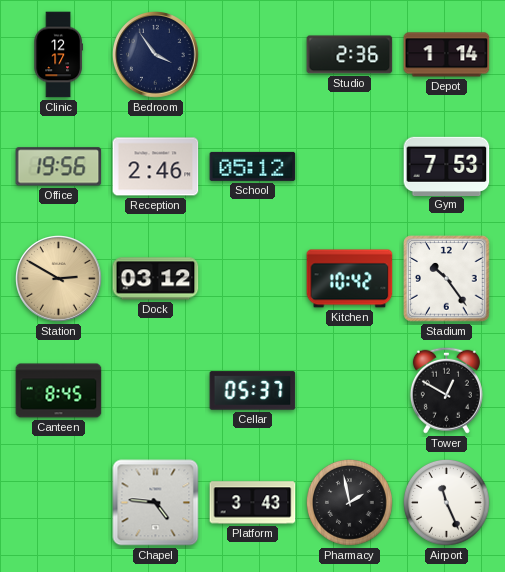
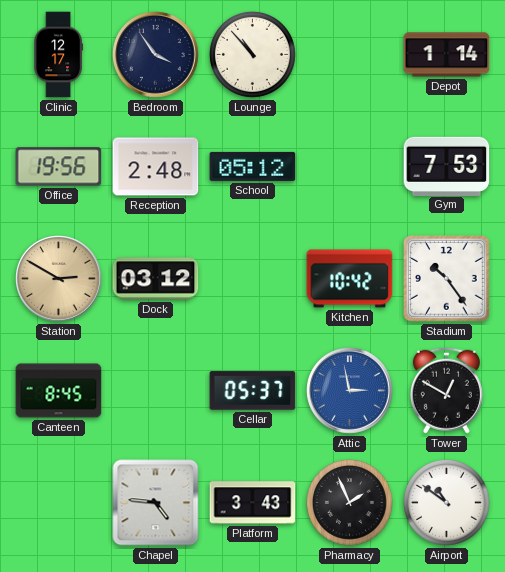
Lounge: none -> 10:53
Studio: 2:36 -> none
Reception: 2:46 -> 2:48
Attic: none -> 2:58
Pharmacy: 1:58 -> 1:56
Airport: 11:26 -> 10:51
